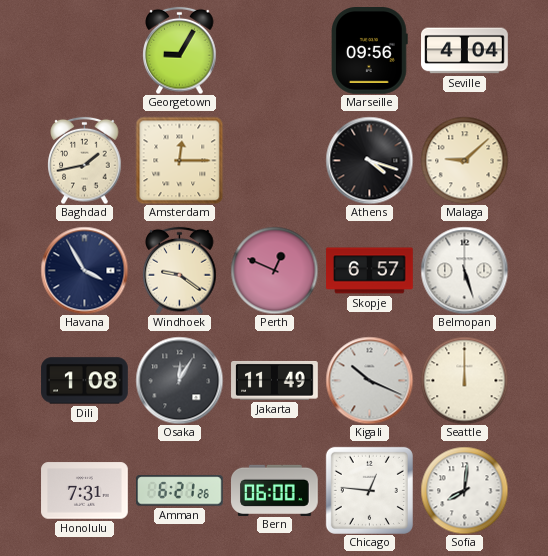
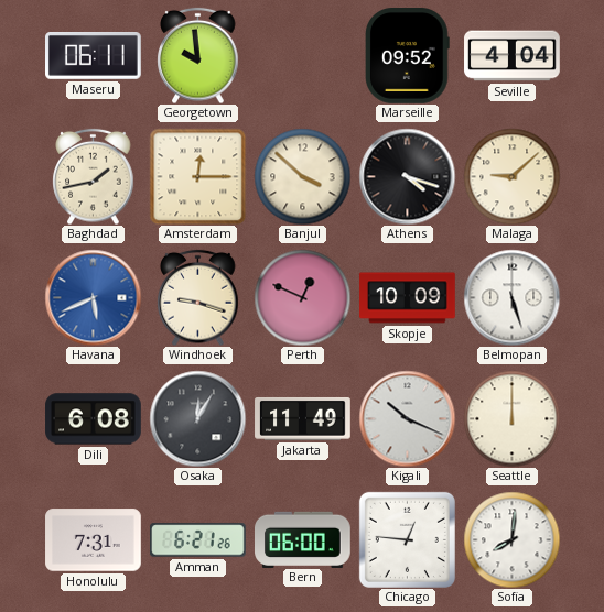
Maseru: none -> 06:11
Georgetown: 9:05 -> 9:59
Marseille: 09:56 -> 09:52
Banjul: none -> 3:52
Havana: 3:55 -> 5:41
Havana dial: navy -> blue
Windhoek: 9:21 -> 9:18
Skopje: 6:57 -> 10:09
Dili: 1:08 -> 6:08
